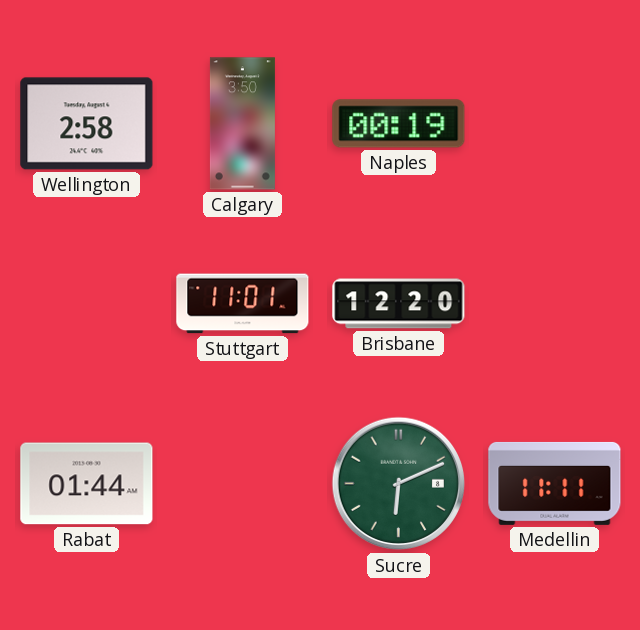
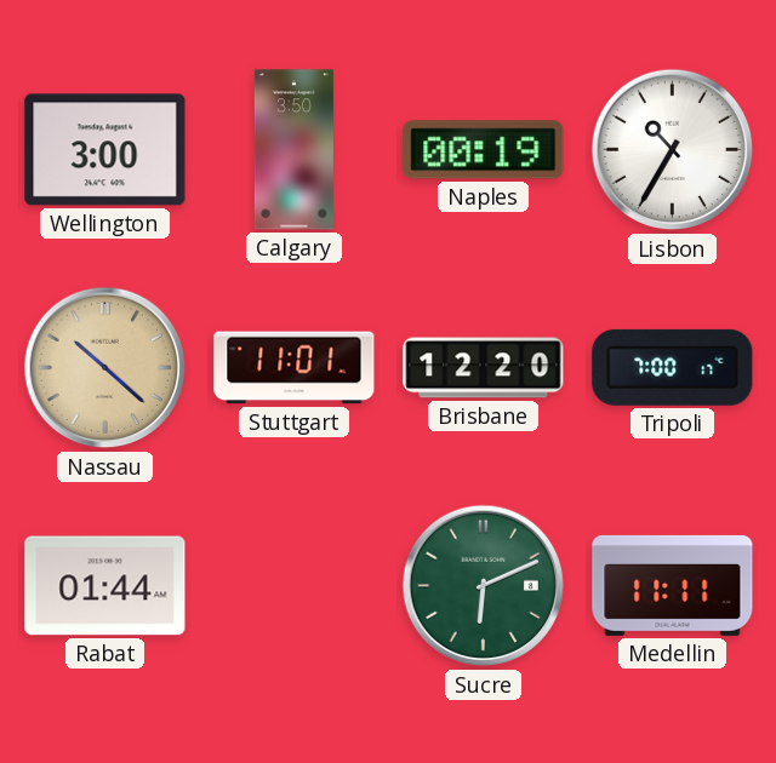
Wellington: 2:58 -> 3:00
Lisbon: none -> 10:35
Nassau: none -> 10:22
Tripoli: none -> 7:00
